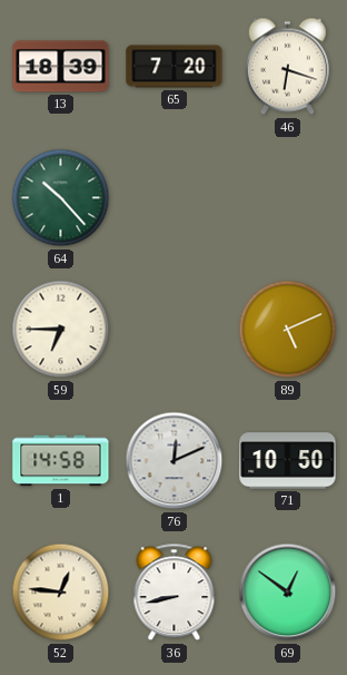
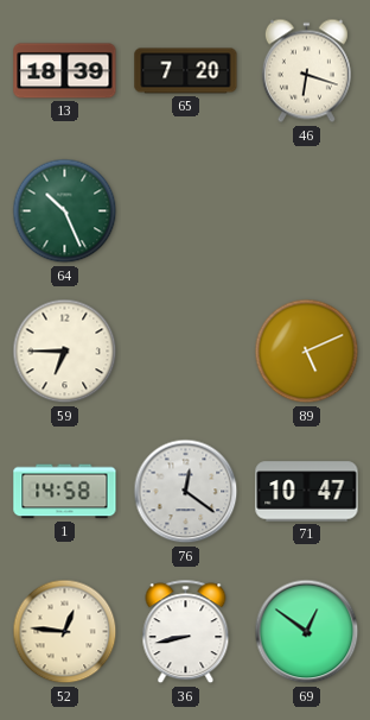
64: 10:23 -> 10:26
76: 12:11 -> 12:21
71: 10:50 -> 10:47
